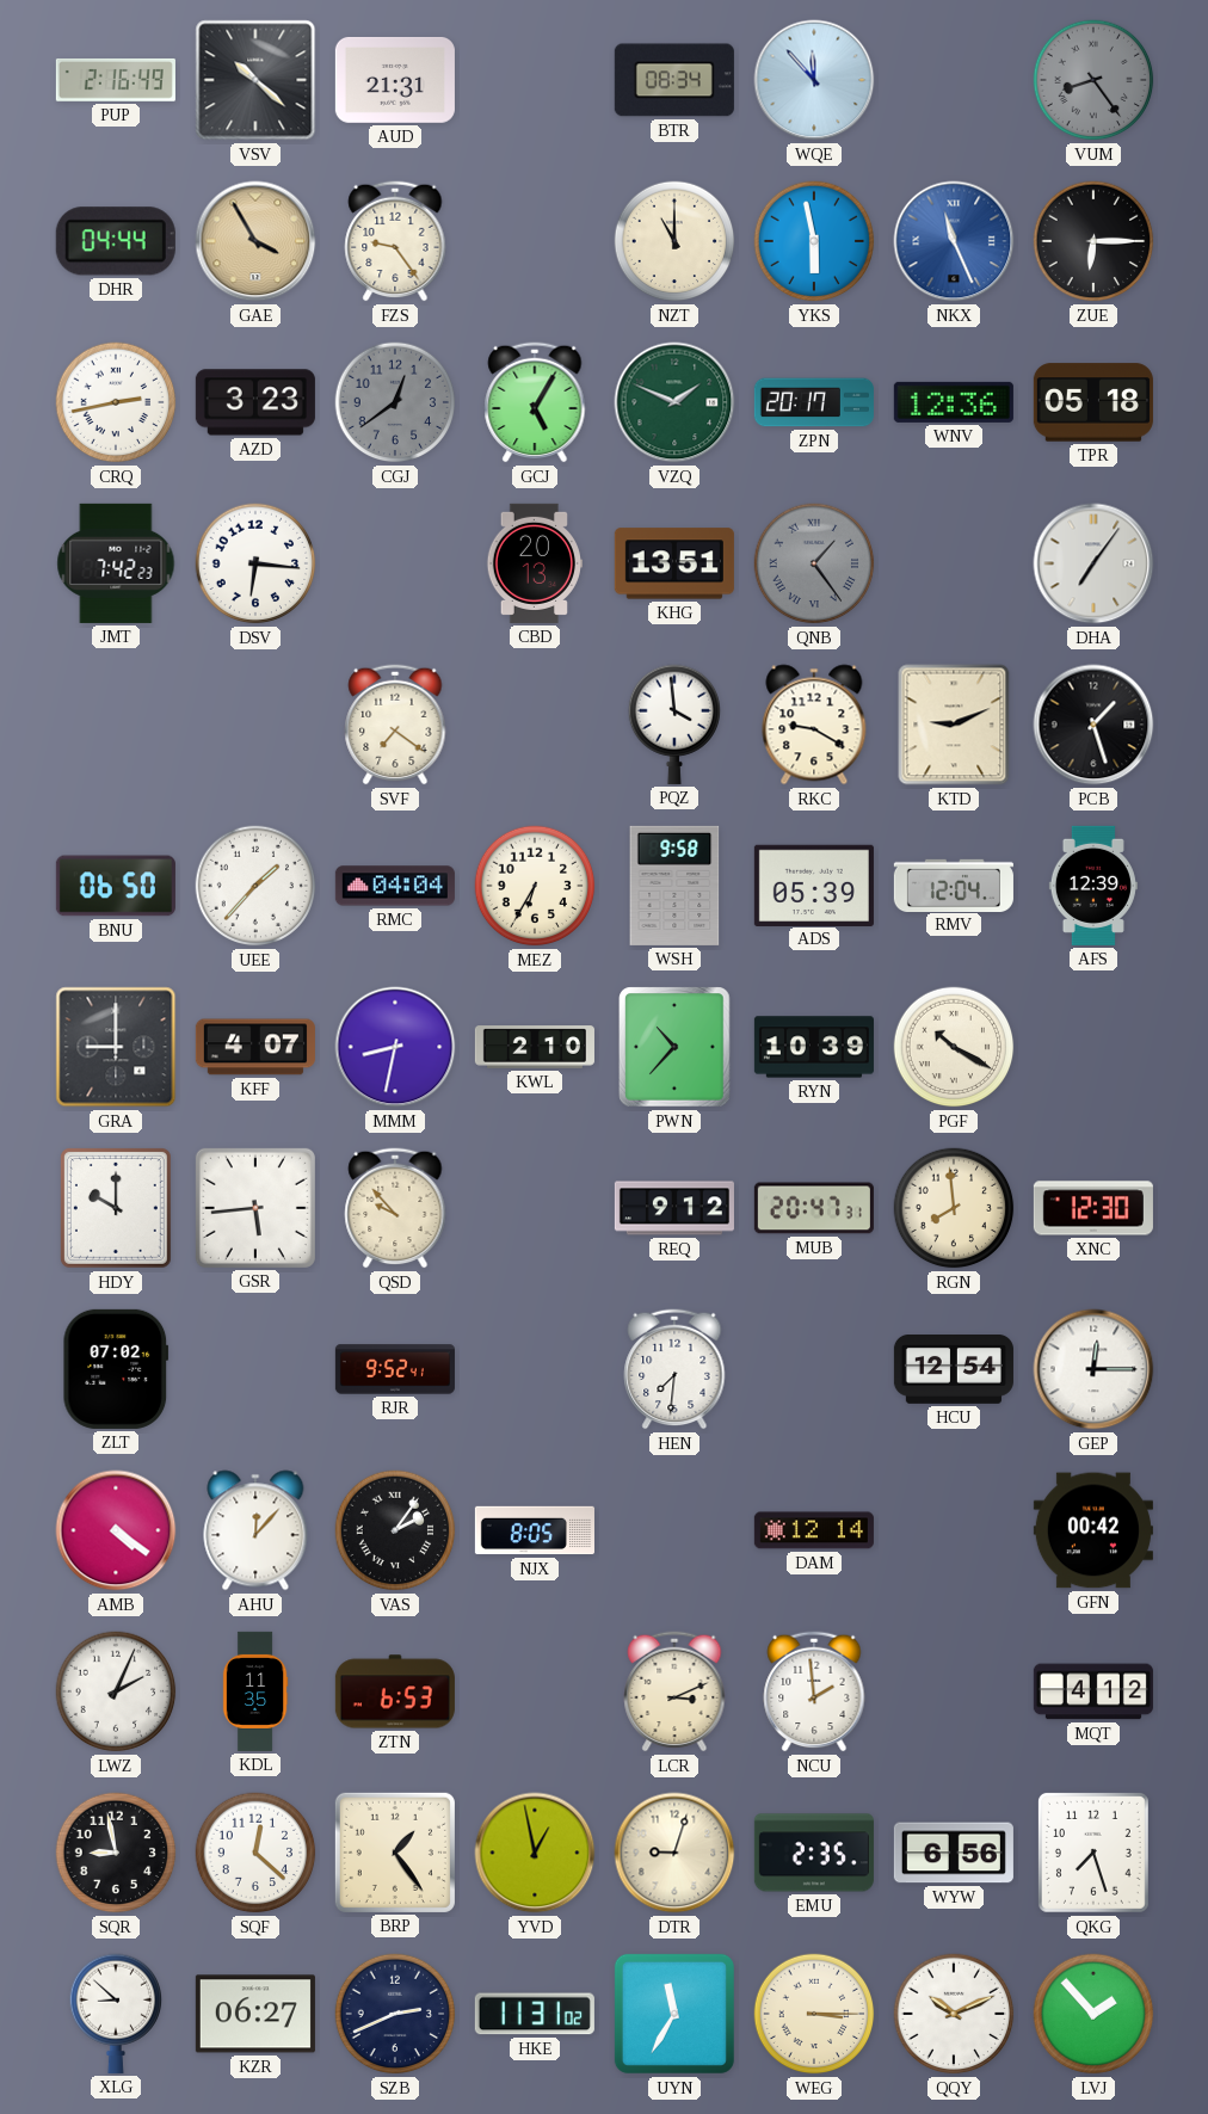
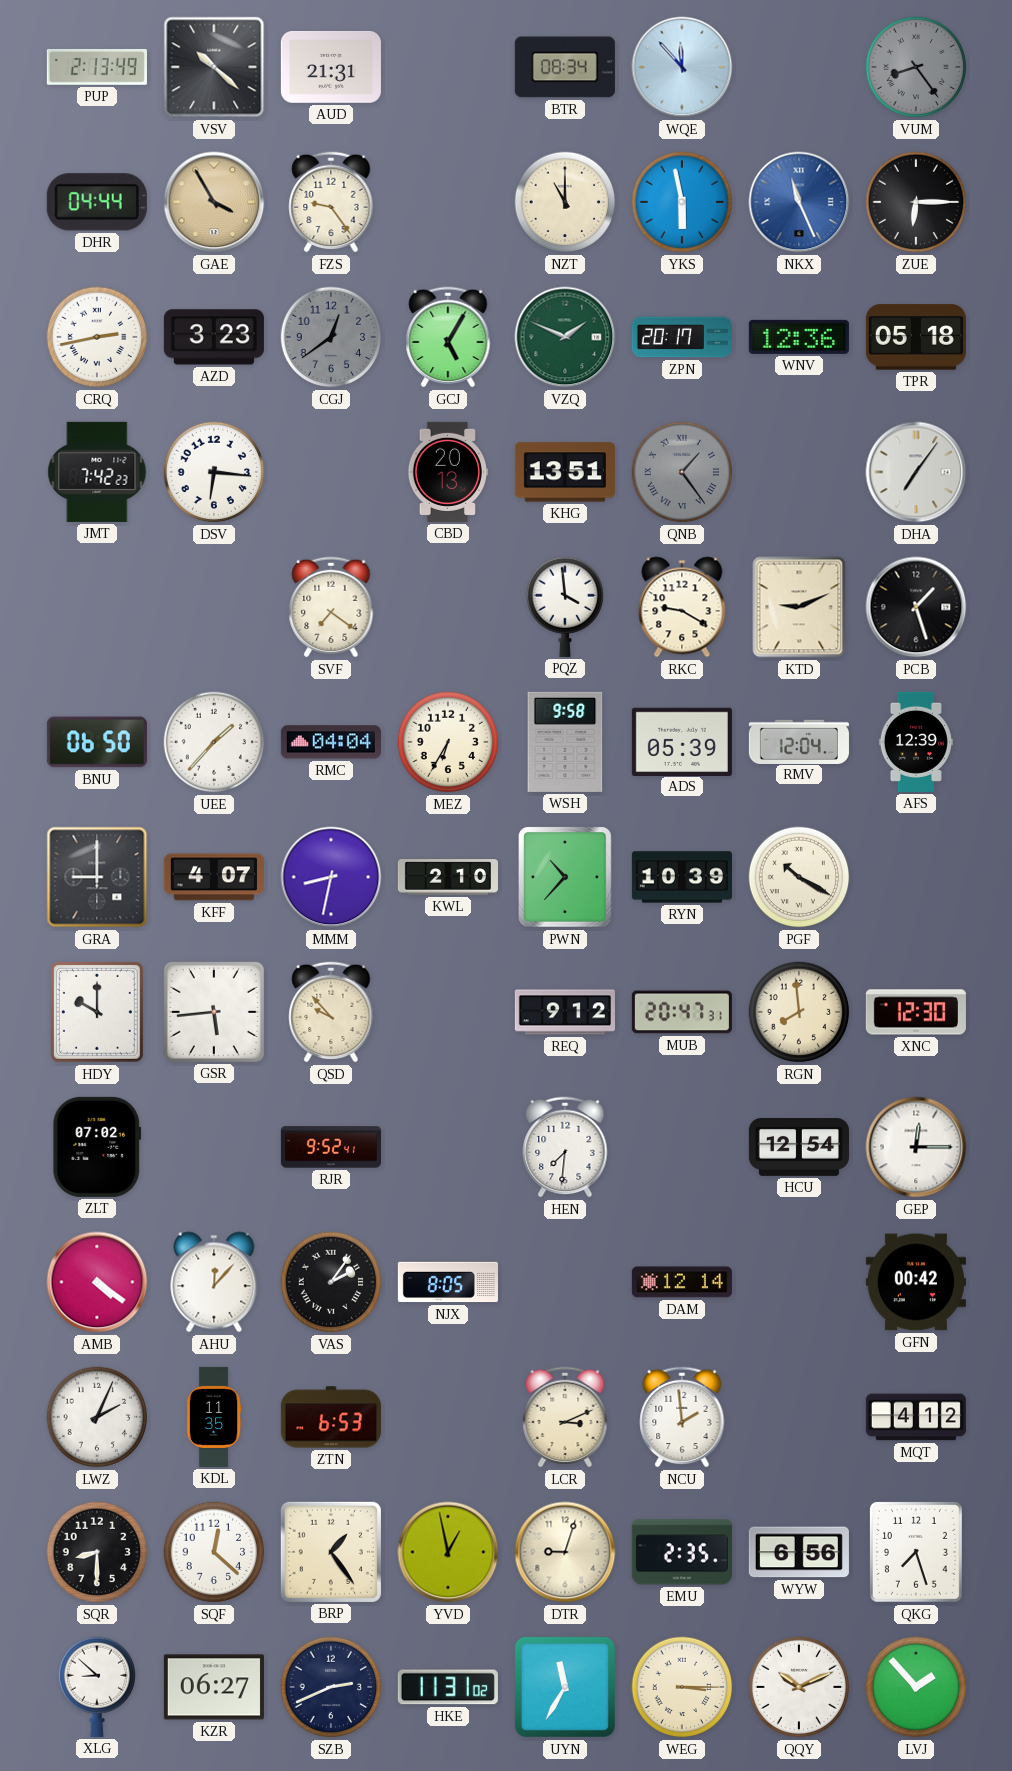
PUP: 2:16 -> 2:13
SQR: 8:58 -> 8:30
